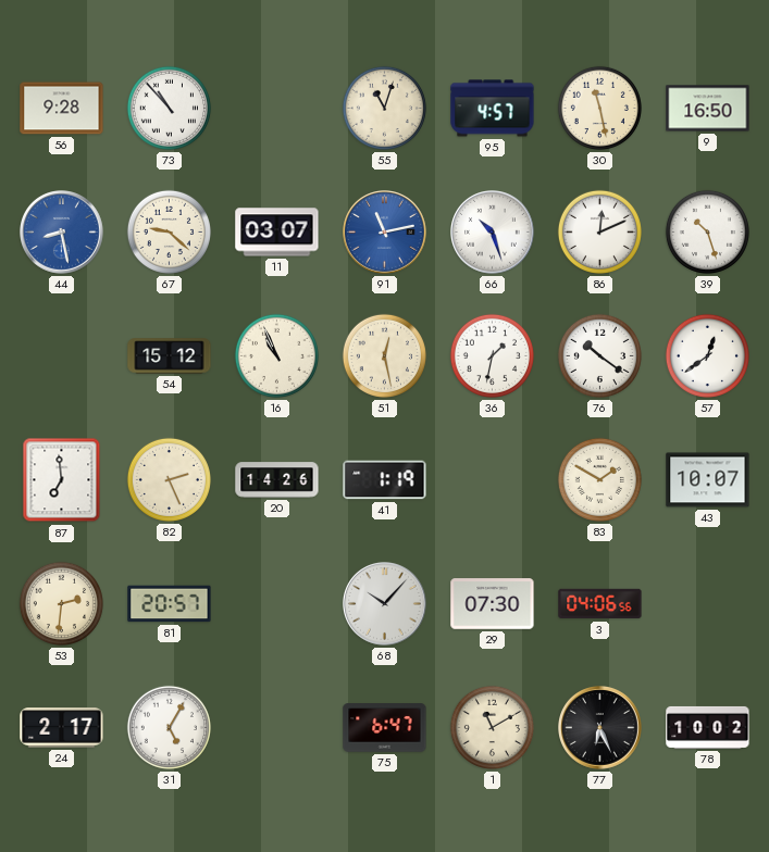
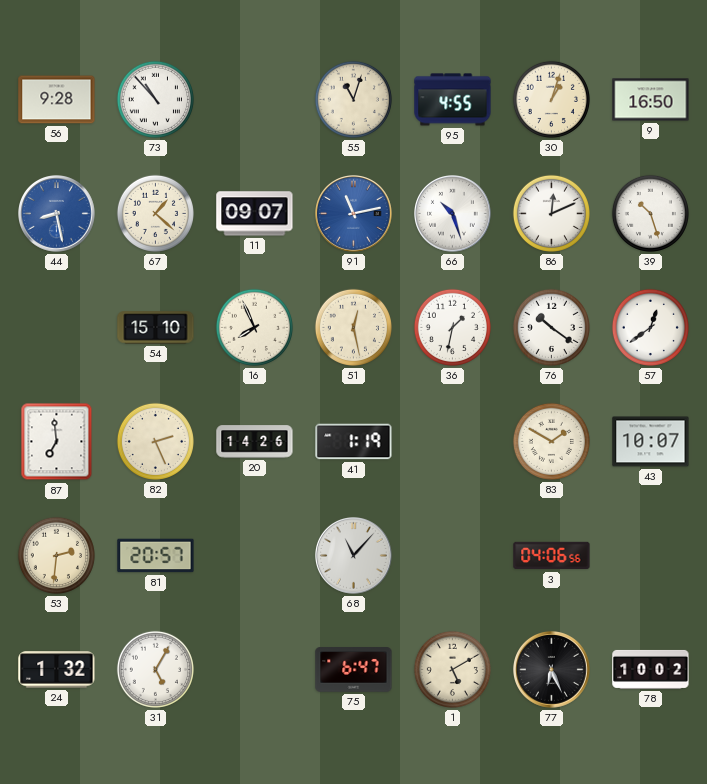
95: 4:57 -> 4:55
30: 11:28 -> 1:03
67: 9:22 -> 1:22
11: 03:07 -> 09:07
54: 15:12 -> 15:10
16: 10:56 -> 7:56
68: 10:07 -> 11:07
29: 07:30 -> none
24: 2:17 -> 1:32
1: 11:10 -> 5:10
